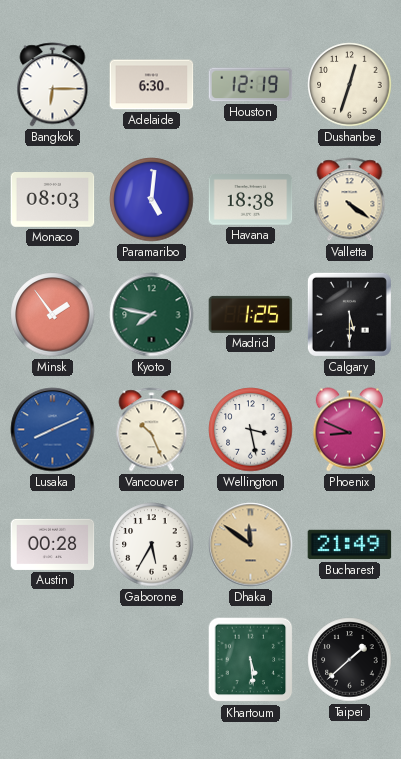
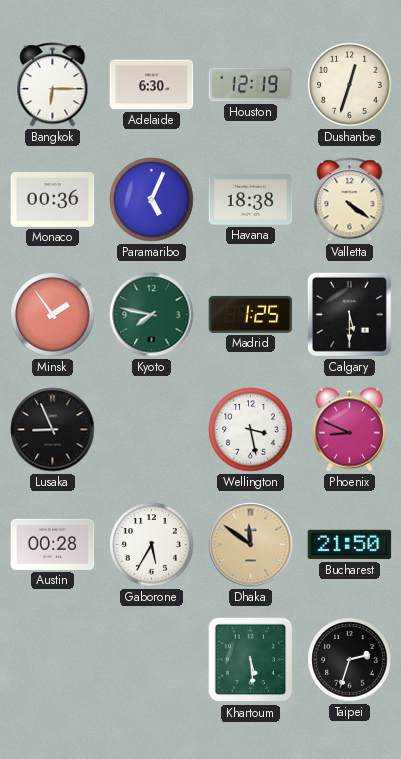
Monaco: 08:03 -> 00:36
Paramaribo: 5:01 -> 5:04
Lusaka: 8:11 -> 8:56
Lusaka dial: blue -> black
Vancouver: 10:26 -> none
Bucharest: 21:49 -> 21:50
Taipei: 1:38 -> 2:33
